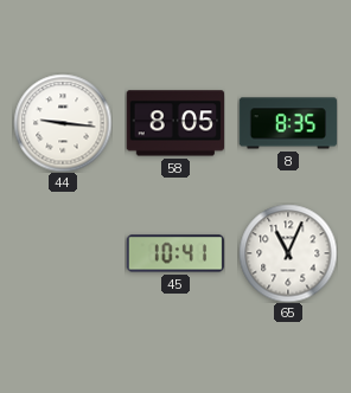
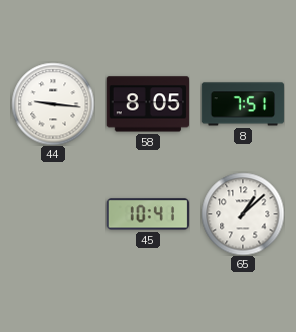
8: 8:35 -> 7:51
65: 11:04 -> 1:08
